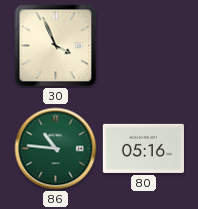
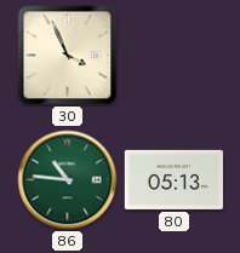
80: 05:16 -> 05:13
